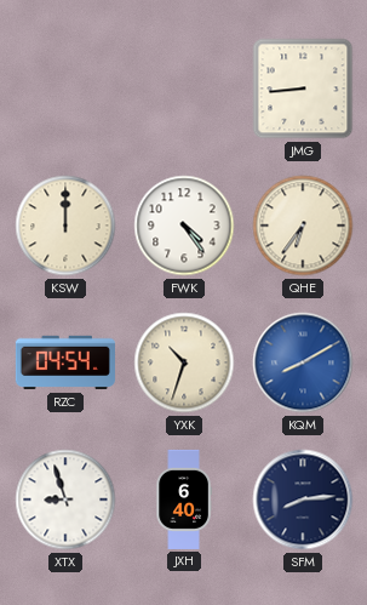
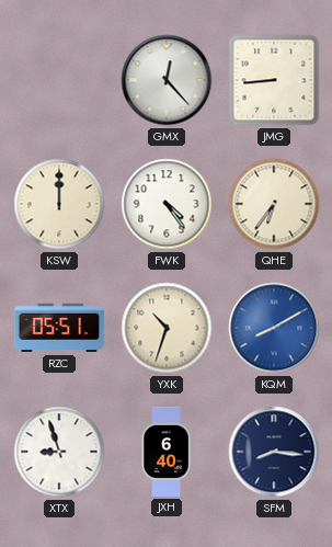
GMX: none -> 12:23
RZC: 04:54 -> 05:51
SFM: 8:14 -> 8:16
